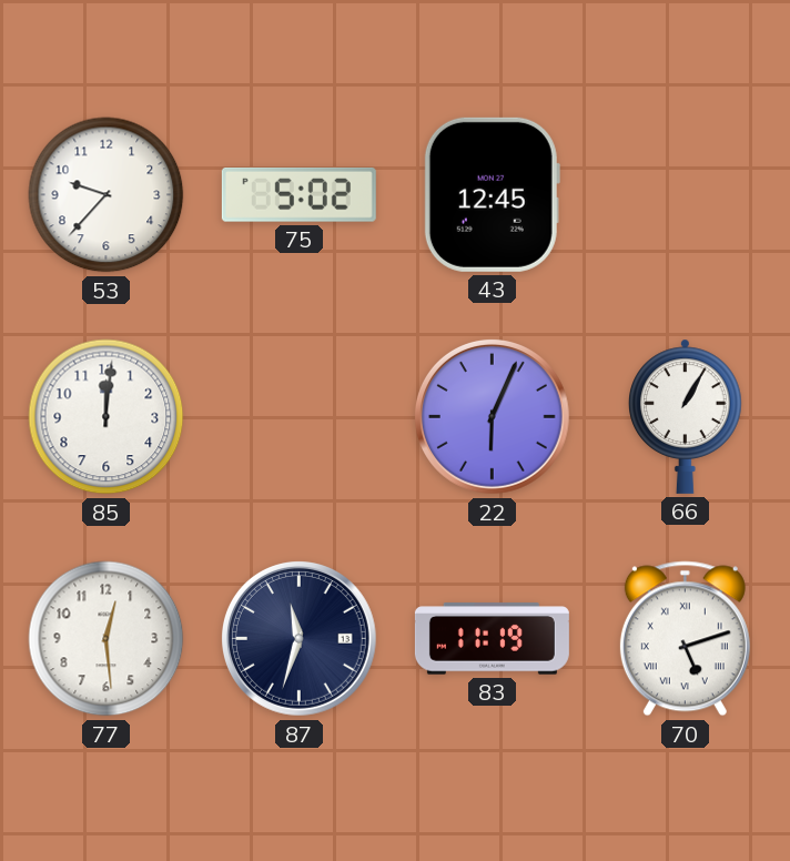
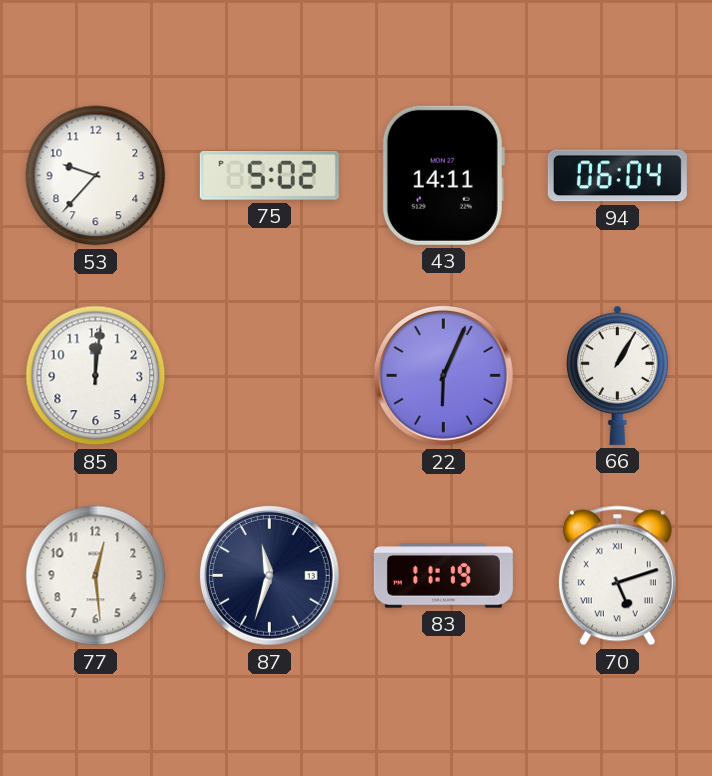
43: 12:45 -> 14:11
94: none -> 06:04
